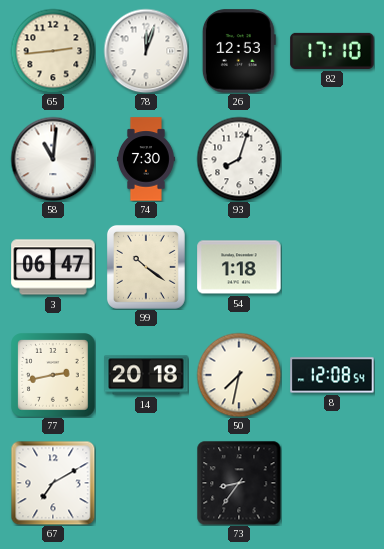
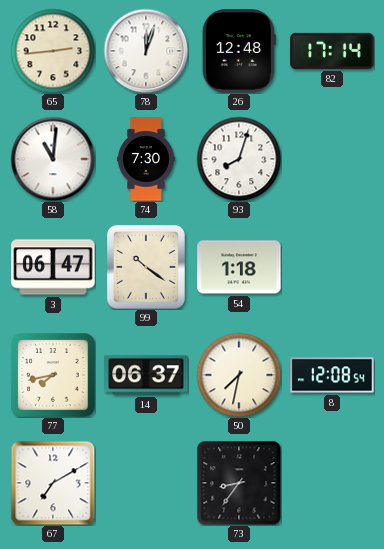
26: 12:53 -> 12:48
82: 17:10 -> 17:14
77: 2:43 -> 7:43
14: 20:18 -> 06:37
